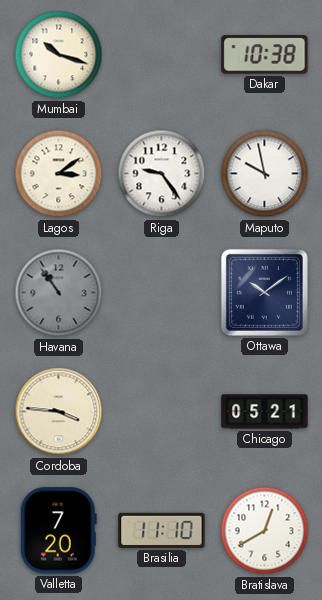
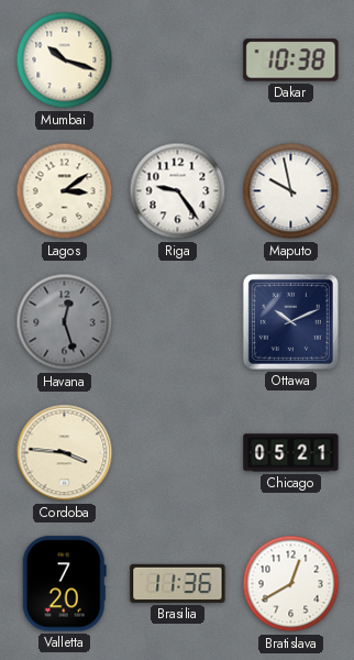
Havana: 10:54 -> 12:27
Ottawa: 10:09 -> 10:11
Brasilia: 11:10 -> 11:36
